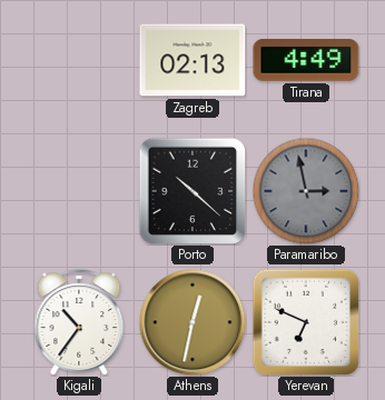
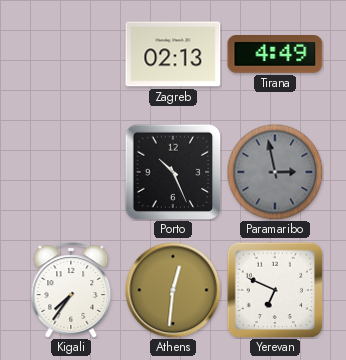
Porto: 10:22 -> 10:26
Kigali: 10:36 -> 7:36
Athens: 12:32 -> 12:31
